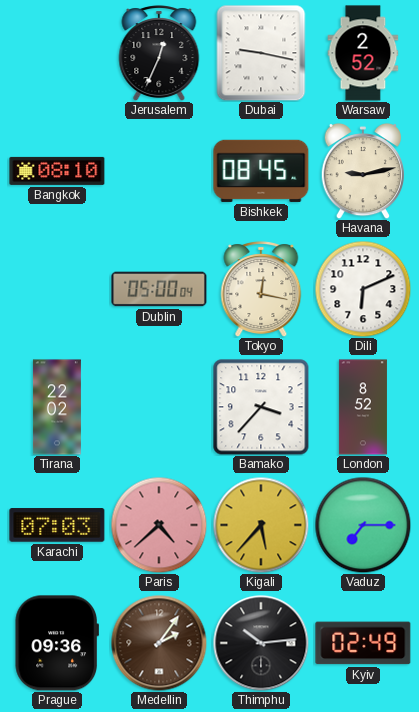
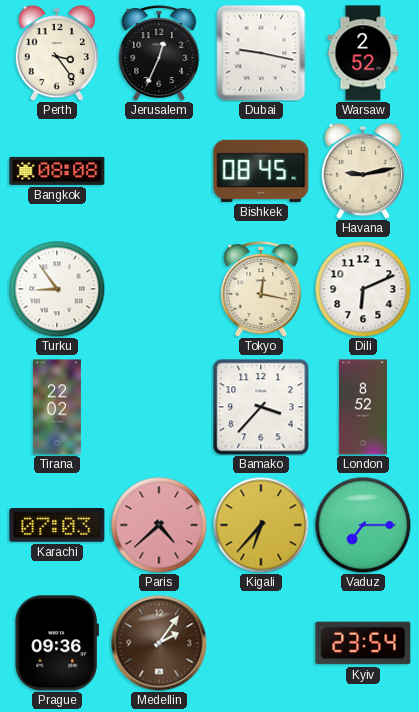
Perth: none -> 3:24
Bangkok: 08:10 -> 08:08
Turku: none -> 8:54
Dublin: 05:00 -> none
Kigali: 5:37 -> 6:37
Thimphu: 10:14 -> none
Kyiv: 02:49 -> 23:54
